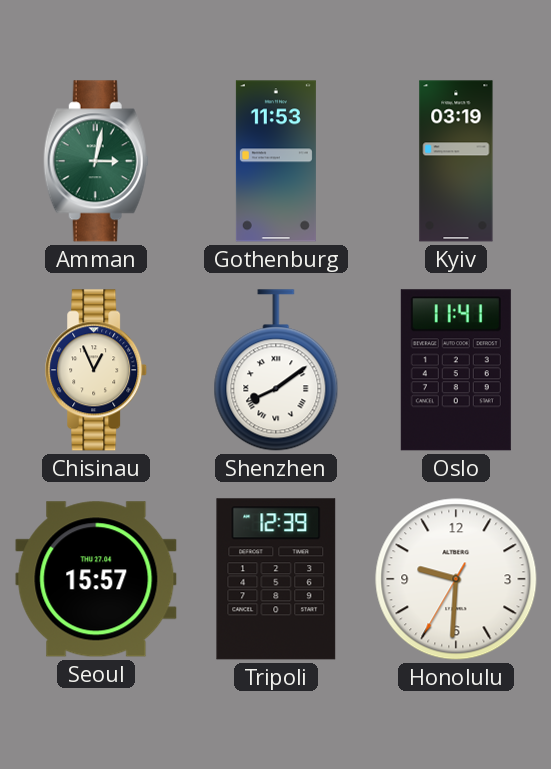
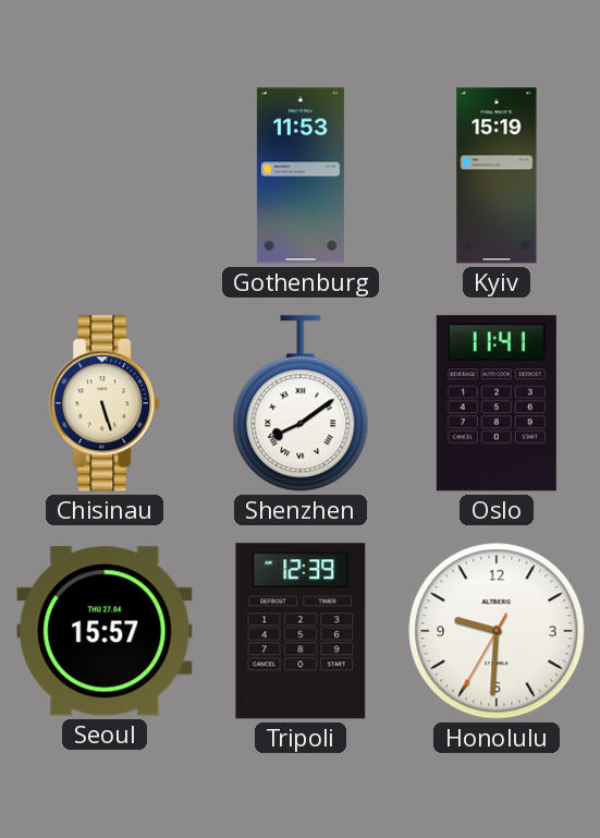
Amman: 3:02 -> none
Kyiv: 03:19 -> 15:19
Chisinau: 12:56 -> 5:27
